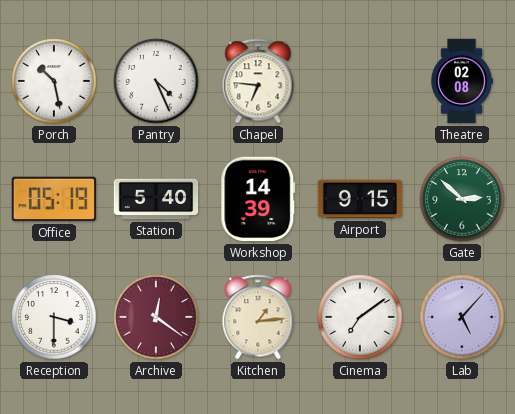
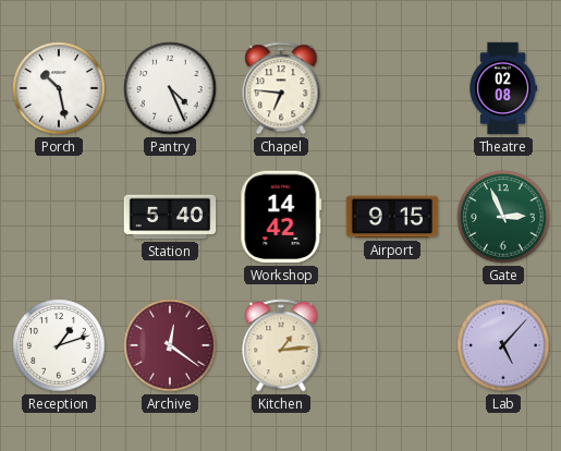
Office: 05:19 -> none
Workshop: 14:39 -> 14:42
Gate: 2:52 -> 2:56
Reception: 3:30 -> 1:12
Cinema: 7:09 -> none
